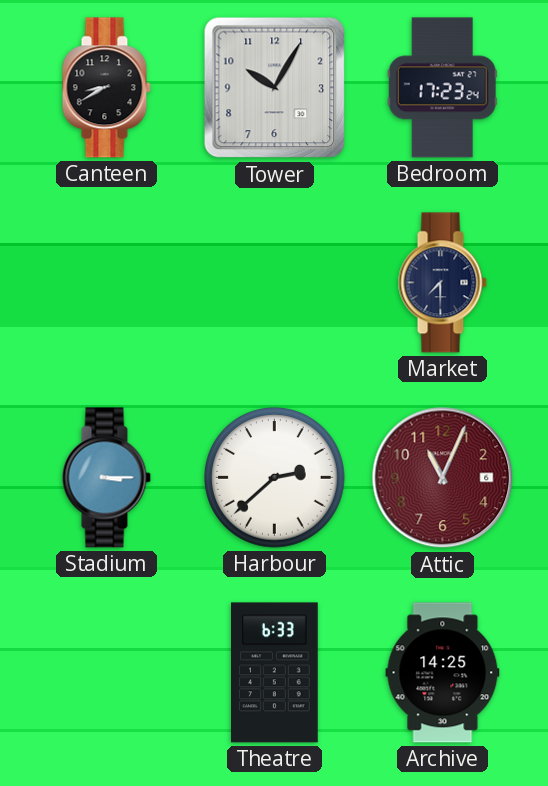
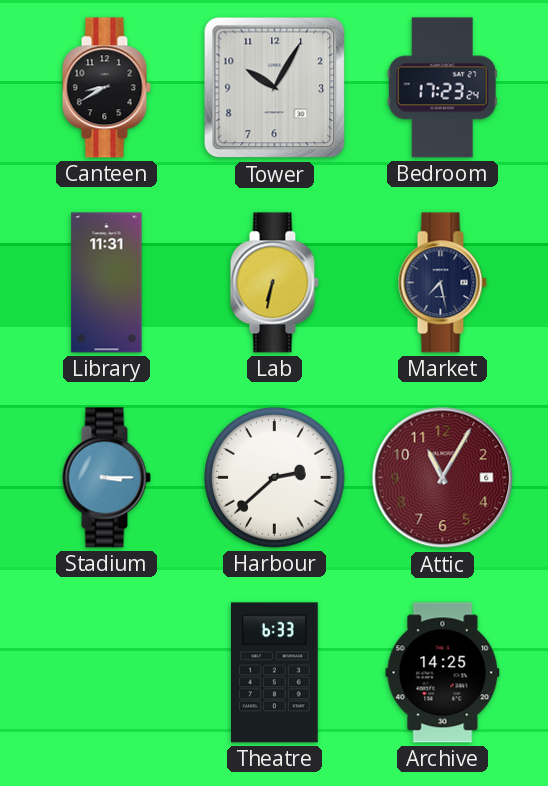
Library: none -> 11:31
Lab: none -> 6:32
Market: 7:30 -> 7:28
Attic: 11:04 -> 11:05
